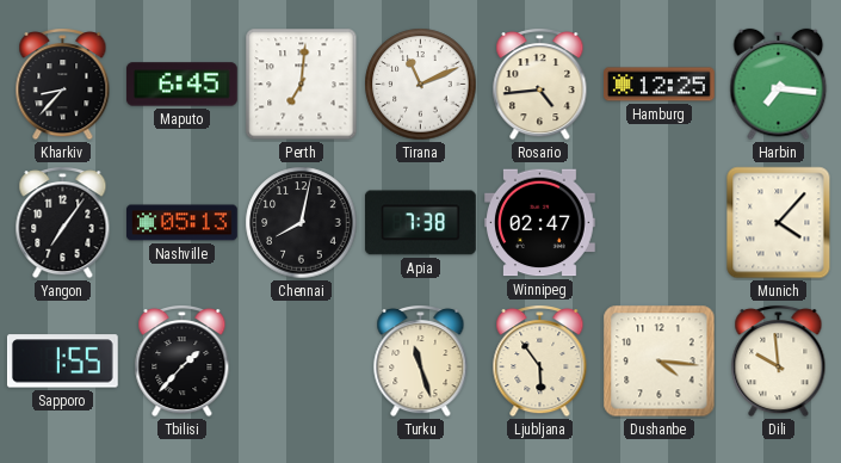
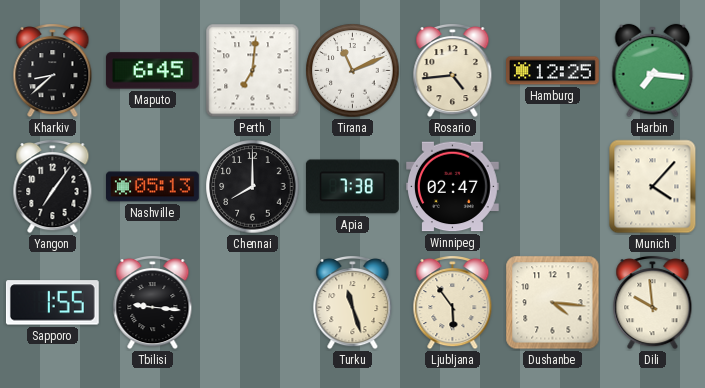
Kharkiv: 8:37 -> 8:38
Chennai: 8:02 -> 8:00
Tbilisi: 1:37 -> 9:16
